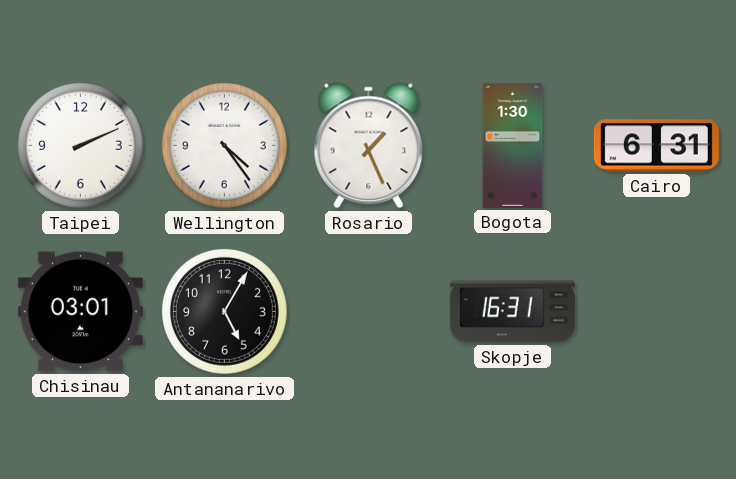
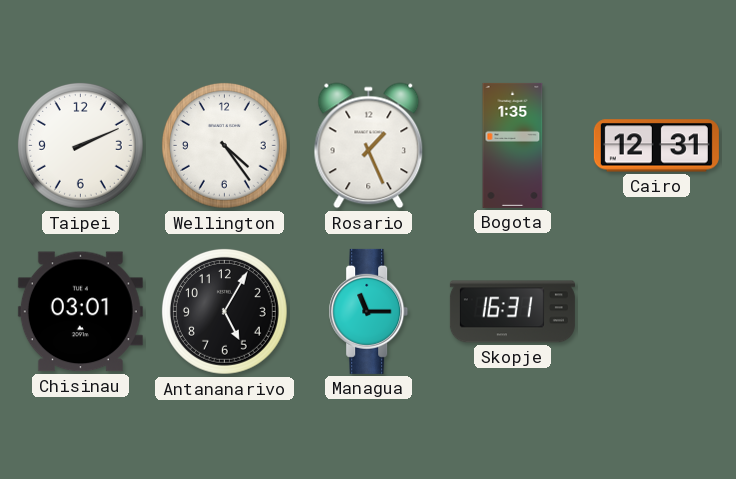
Bogota: 1:30 -> 1:35
Cairo: 6:31 -> 12:31
Managua: none -> 11:15
